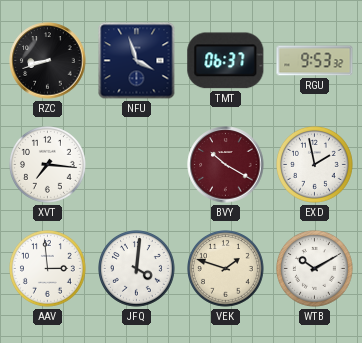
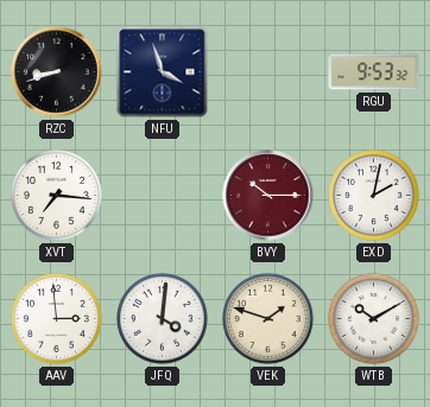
TMT: 06:37 -> none
BVY: 10:20 -> 10:15
EXD: 1:58 -> 2:02
